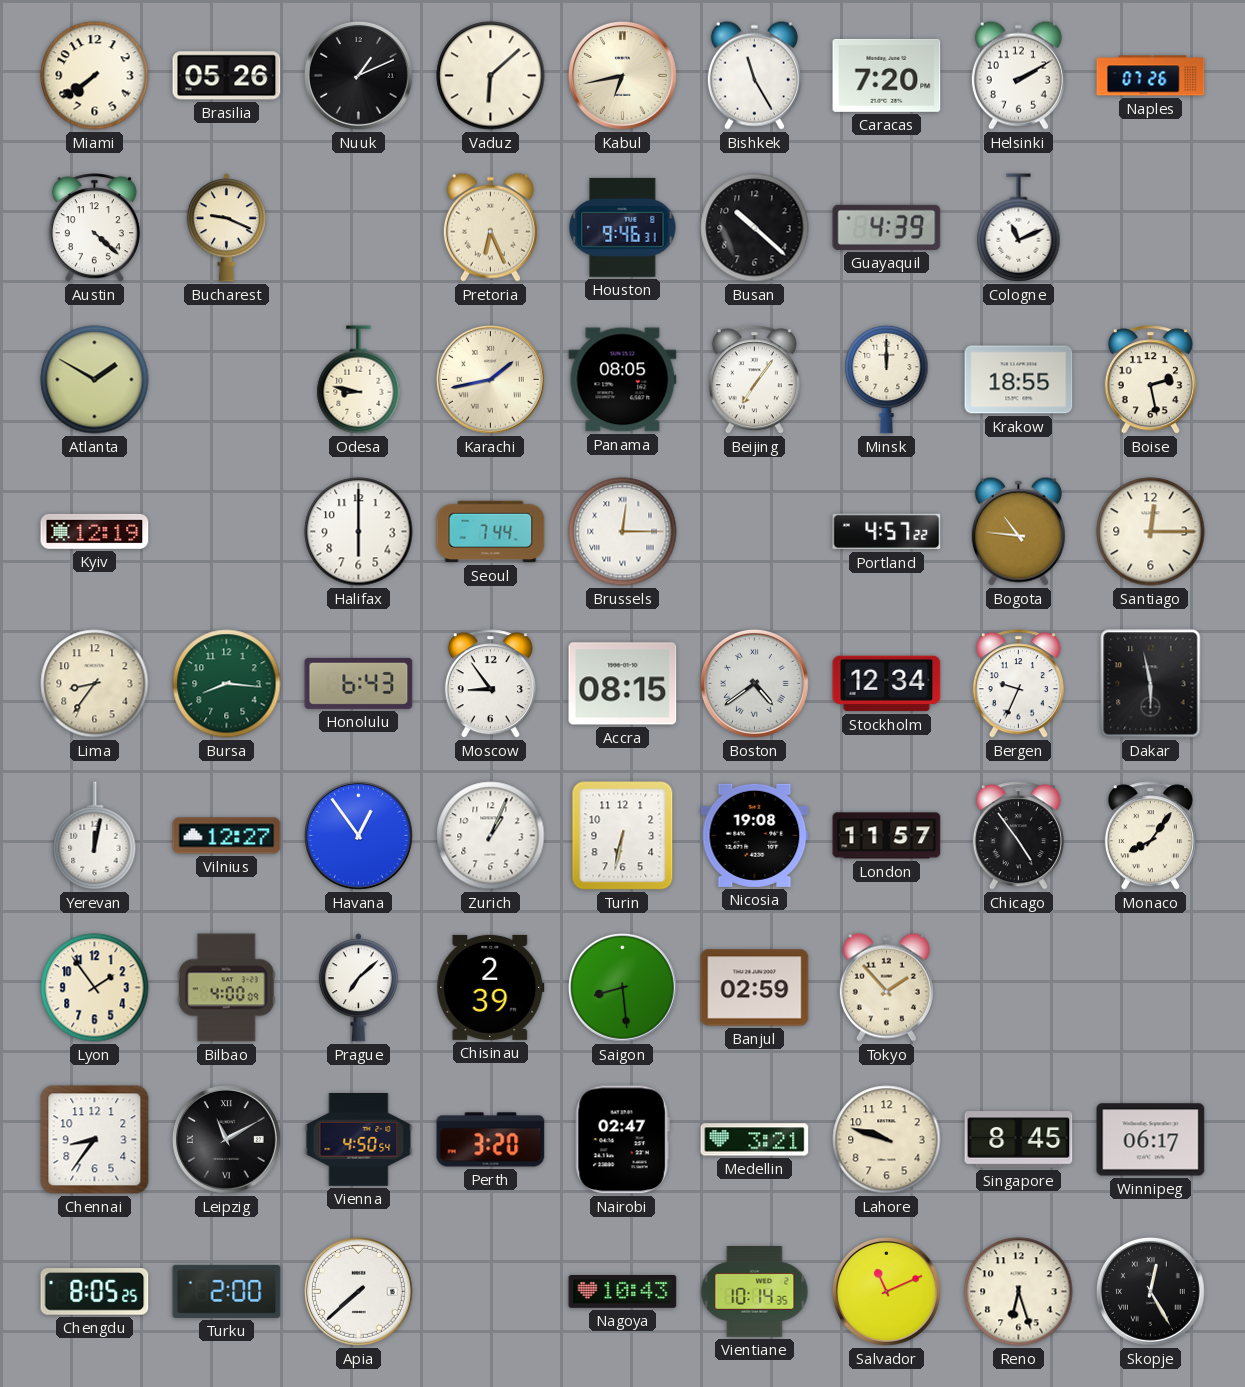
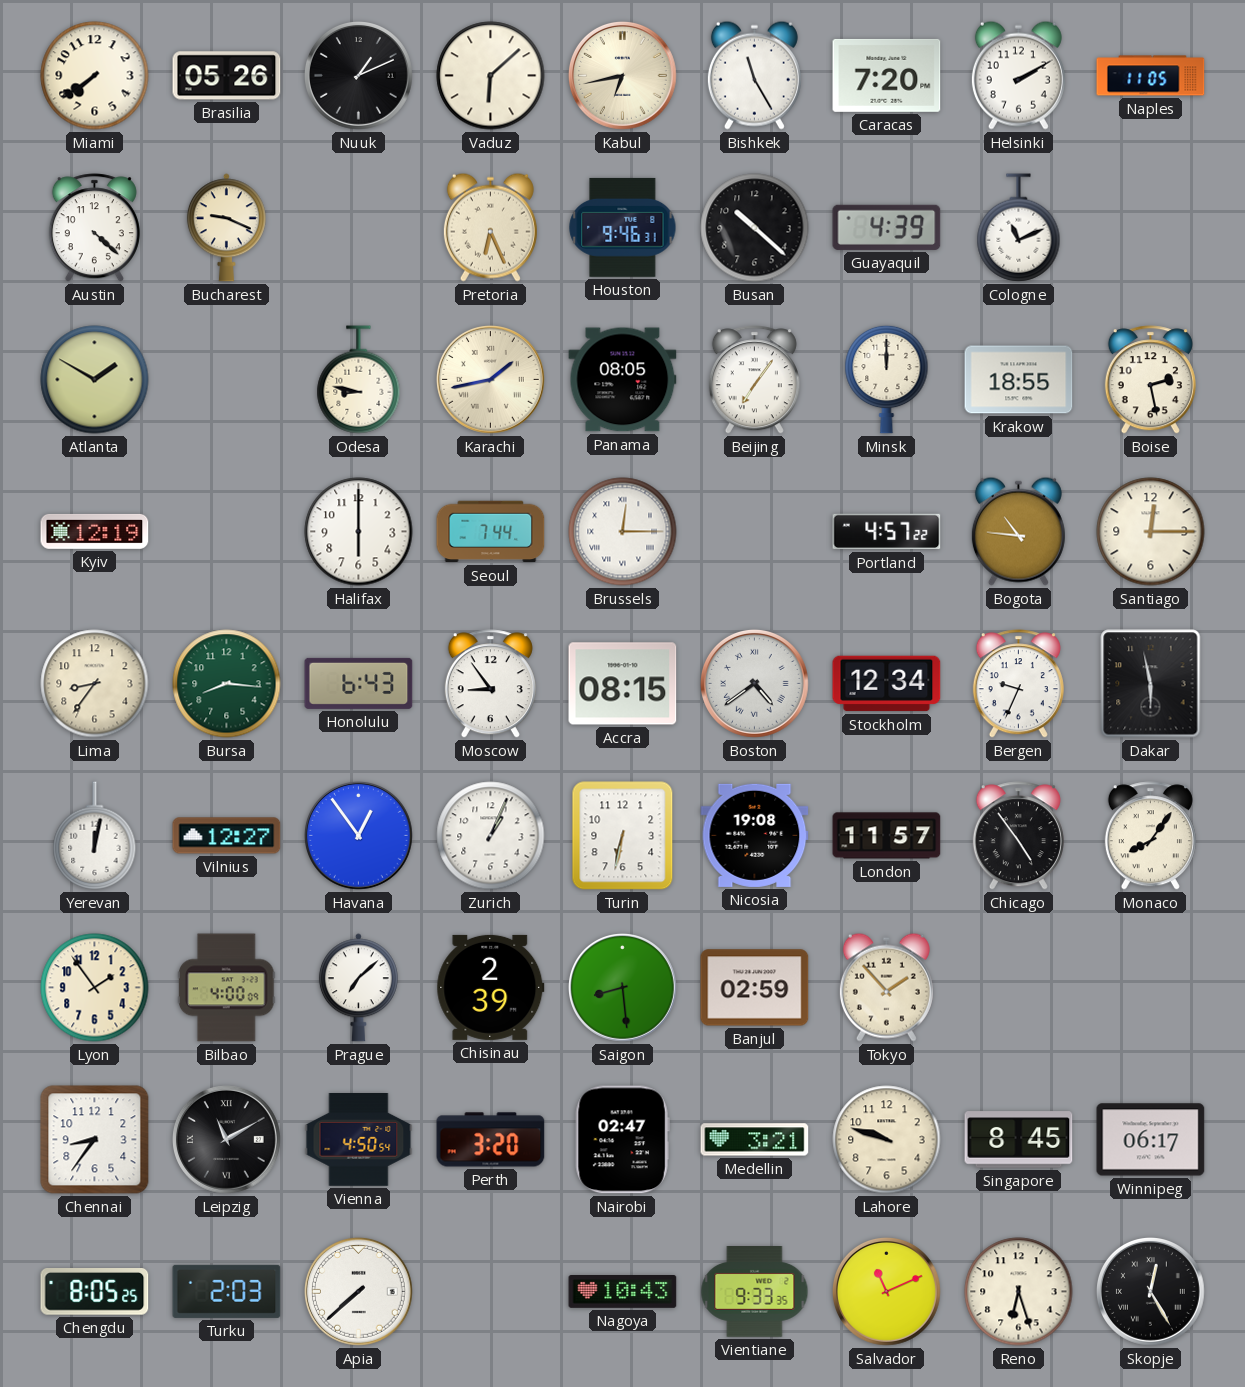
Naples: 07:26 -> 11:05
Turku: 2:00 -> 2:03
Vientiane: 10:14 -> 9:33
